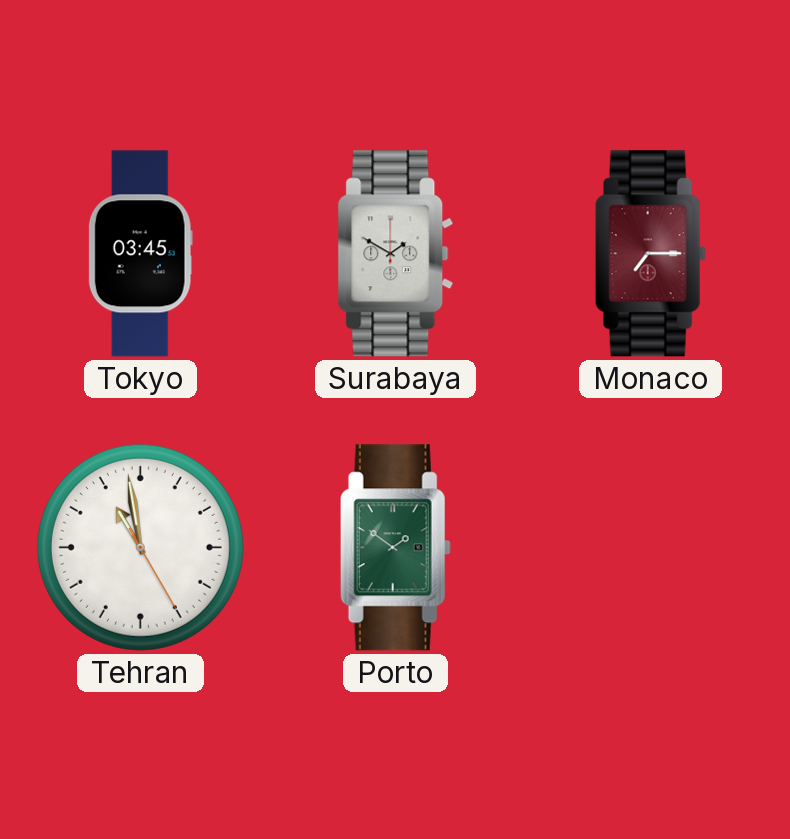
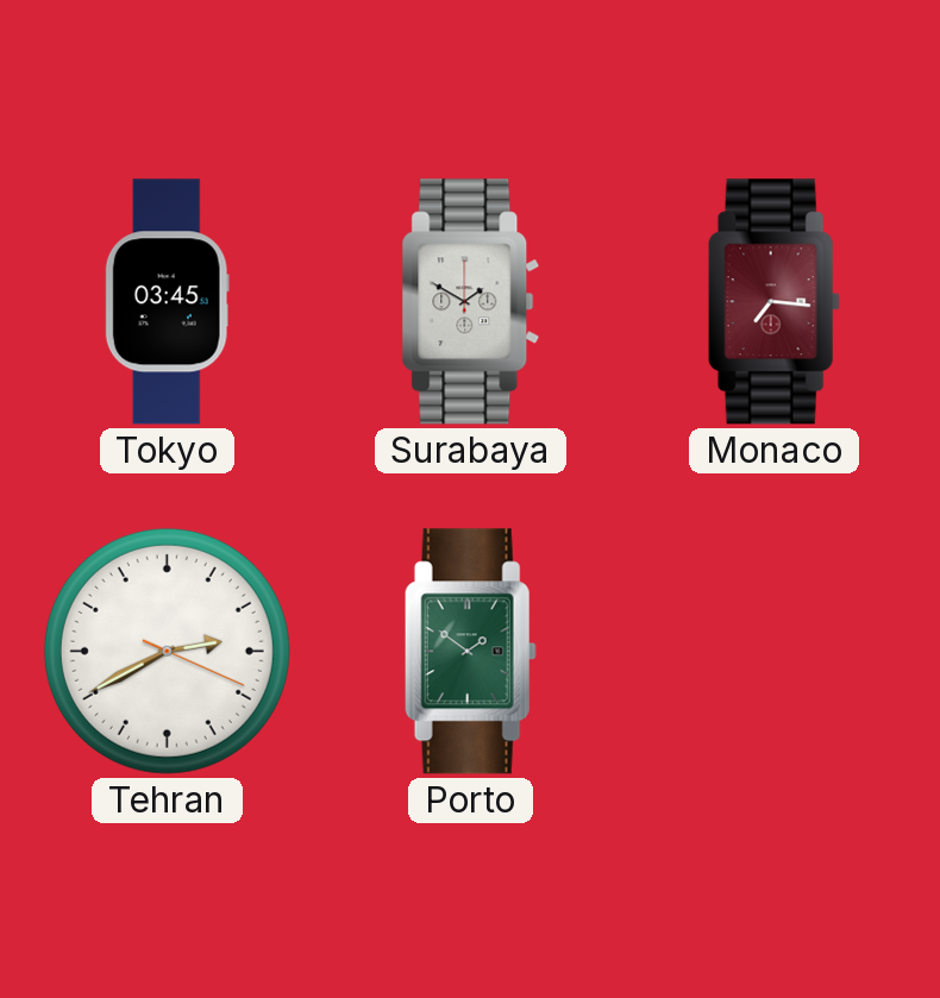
Monaco: 7:15 -> 7:16
Tehran: 10:58 -> 2:40
